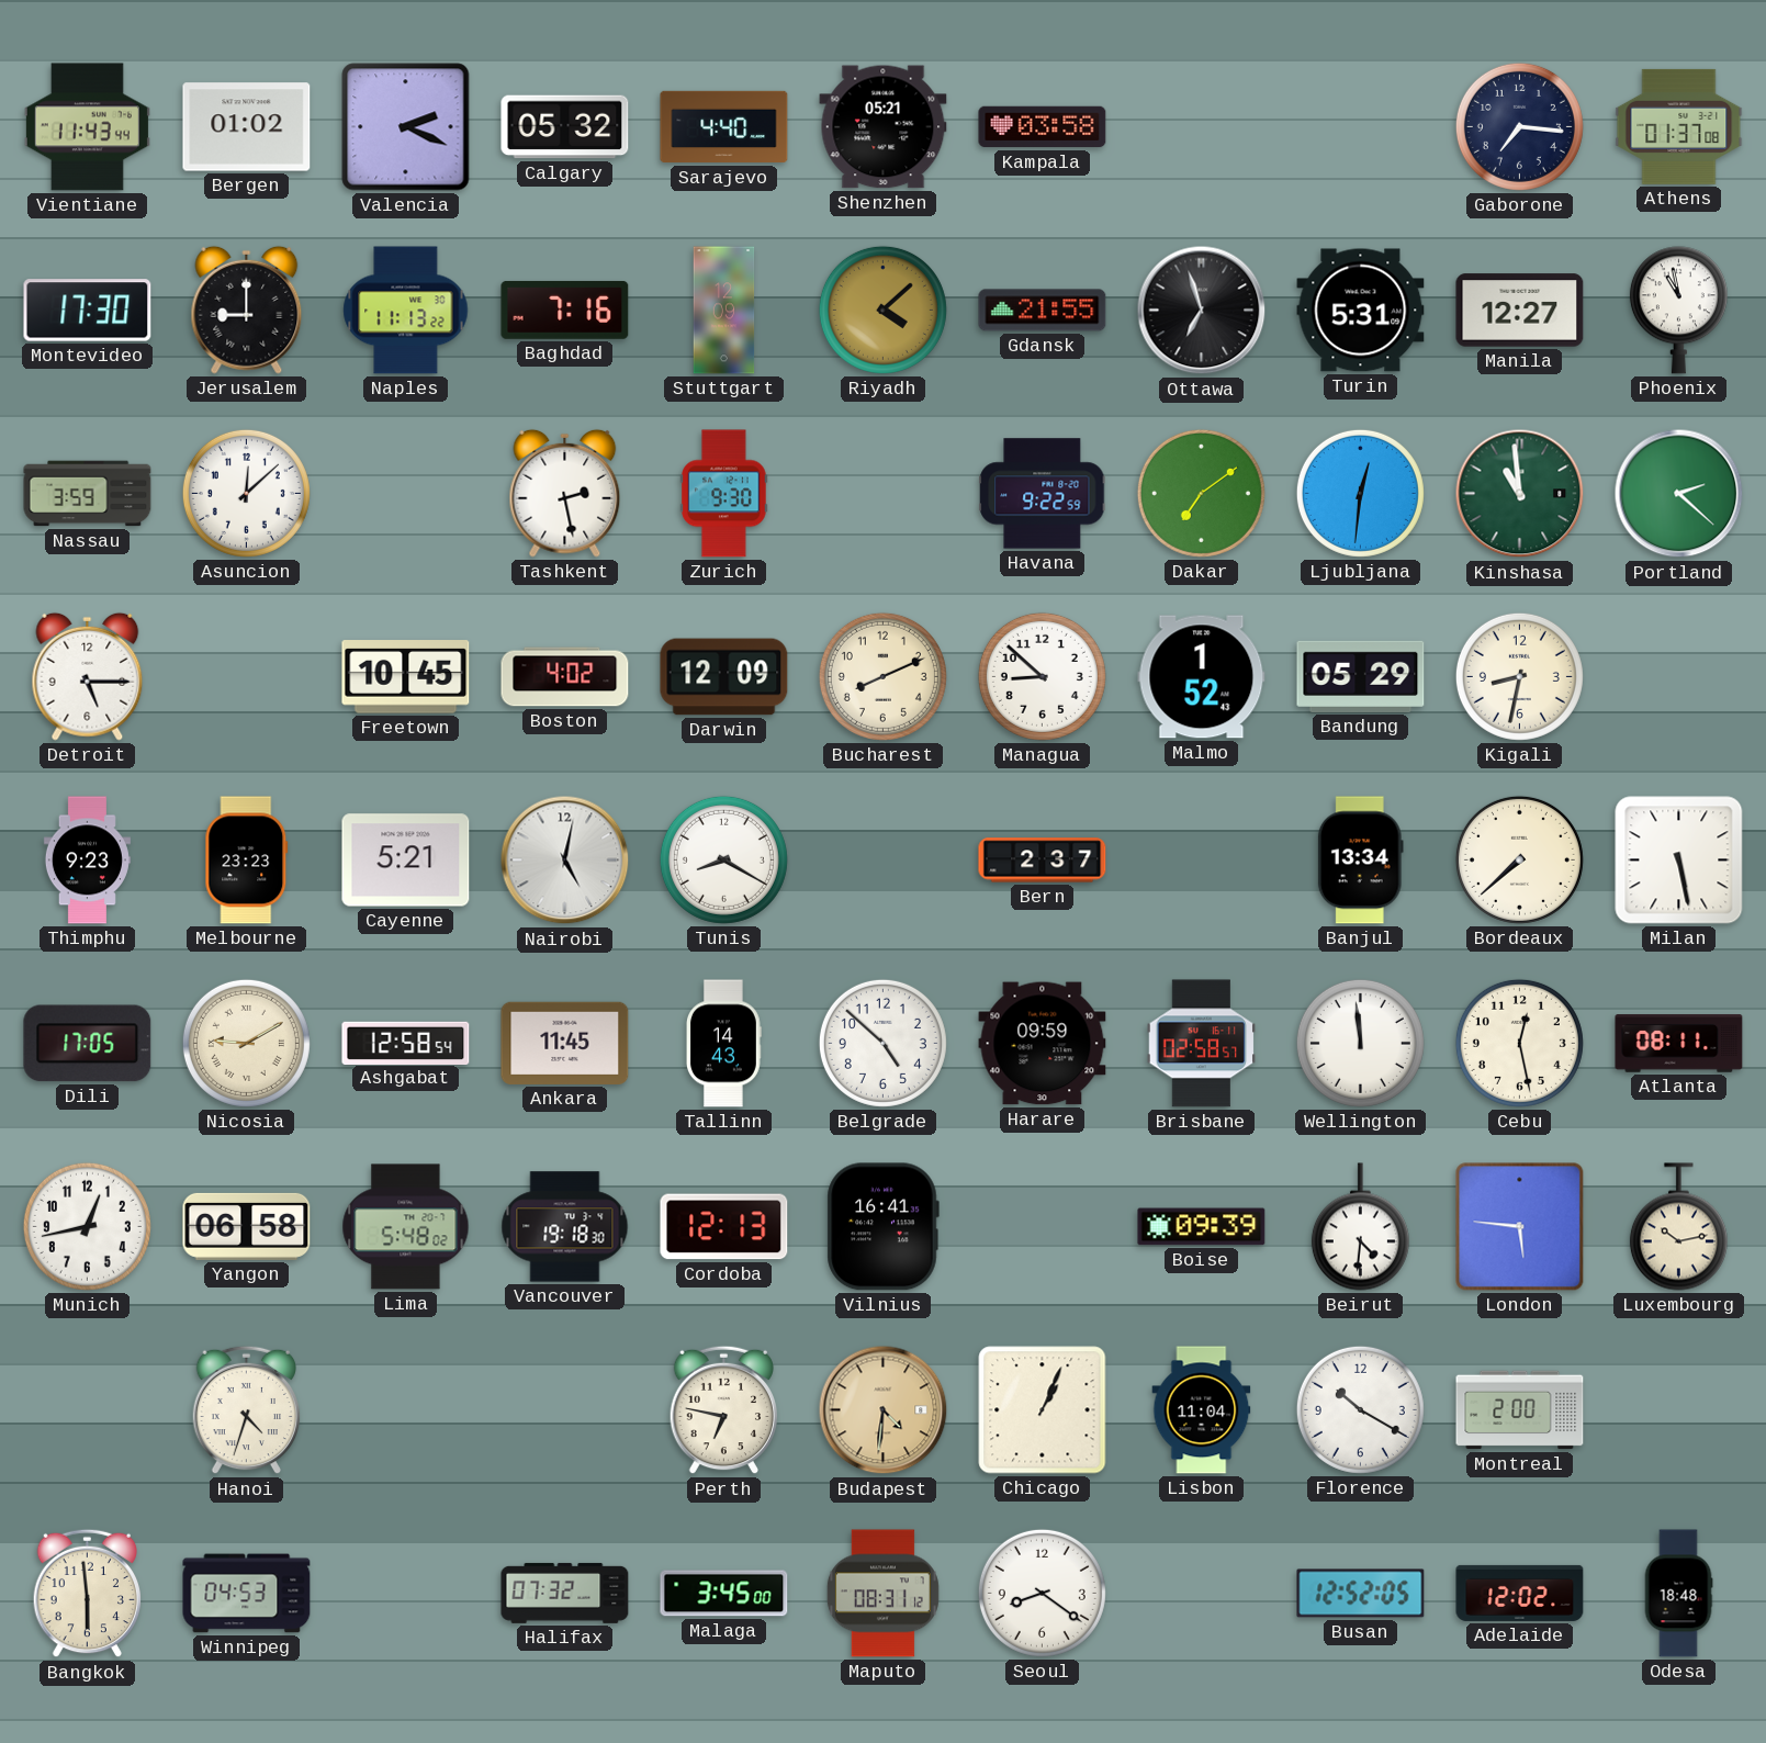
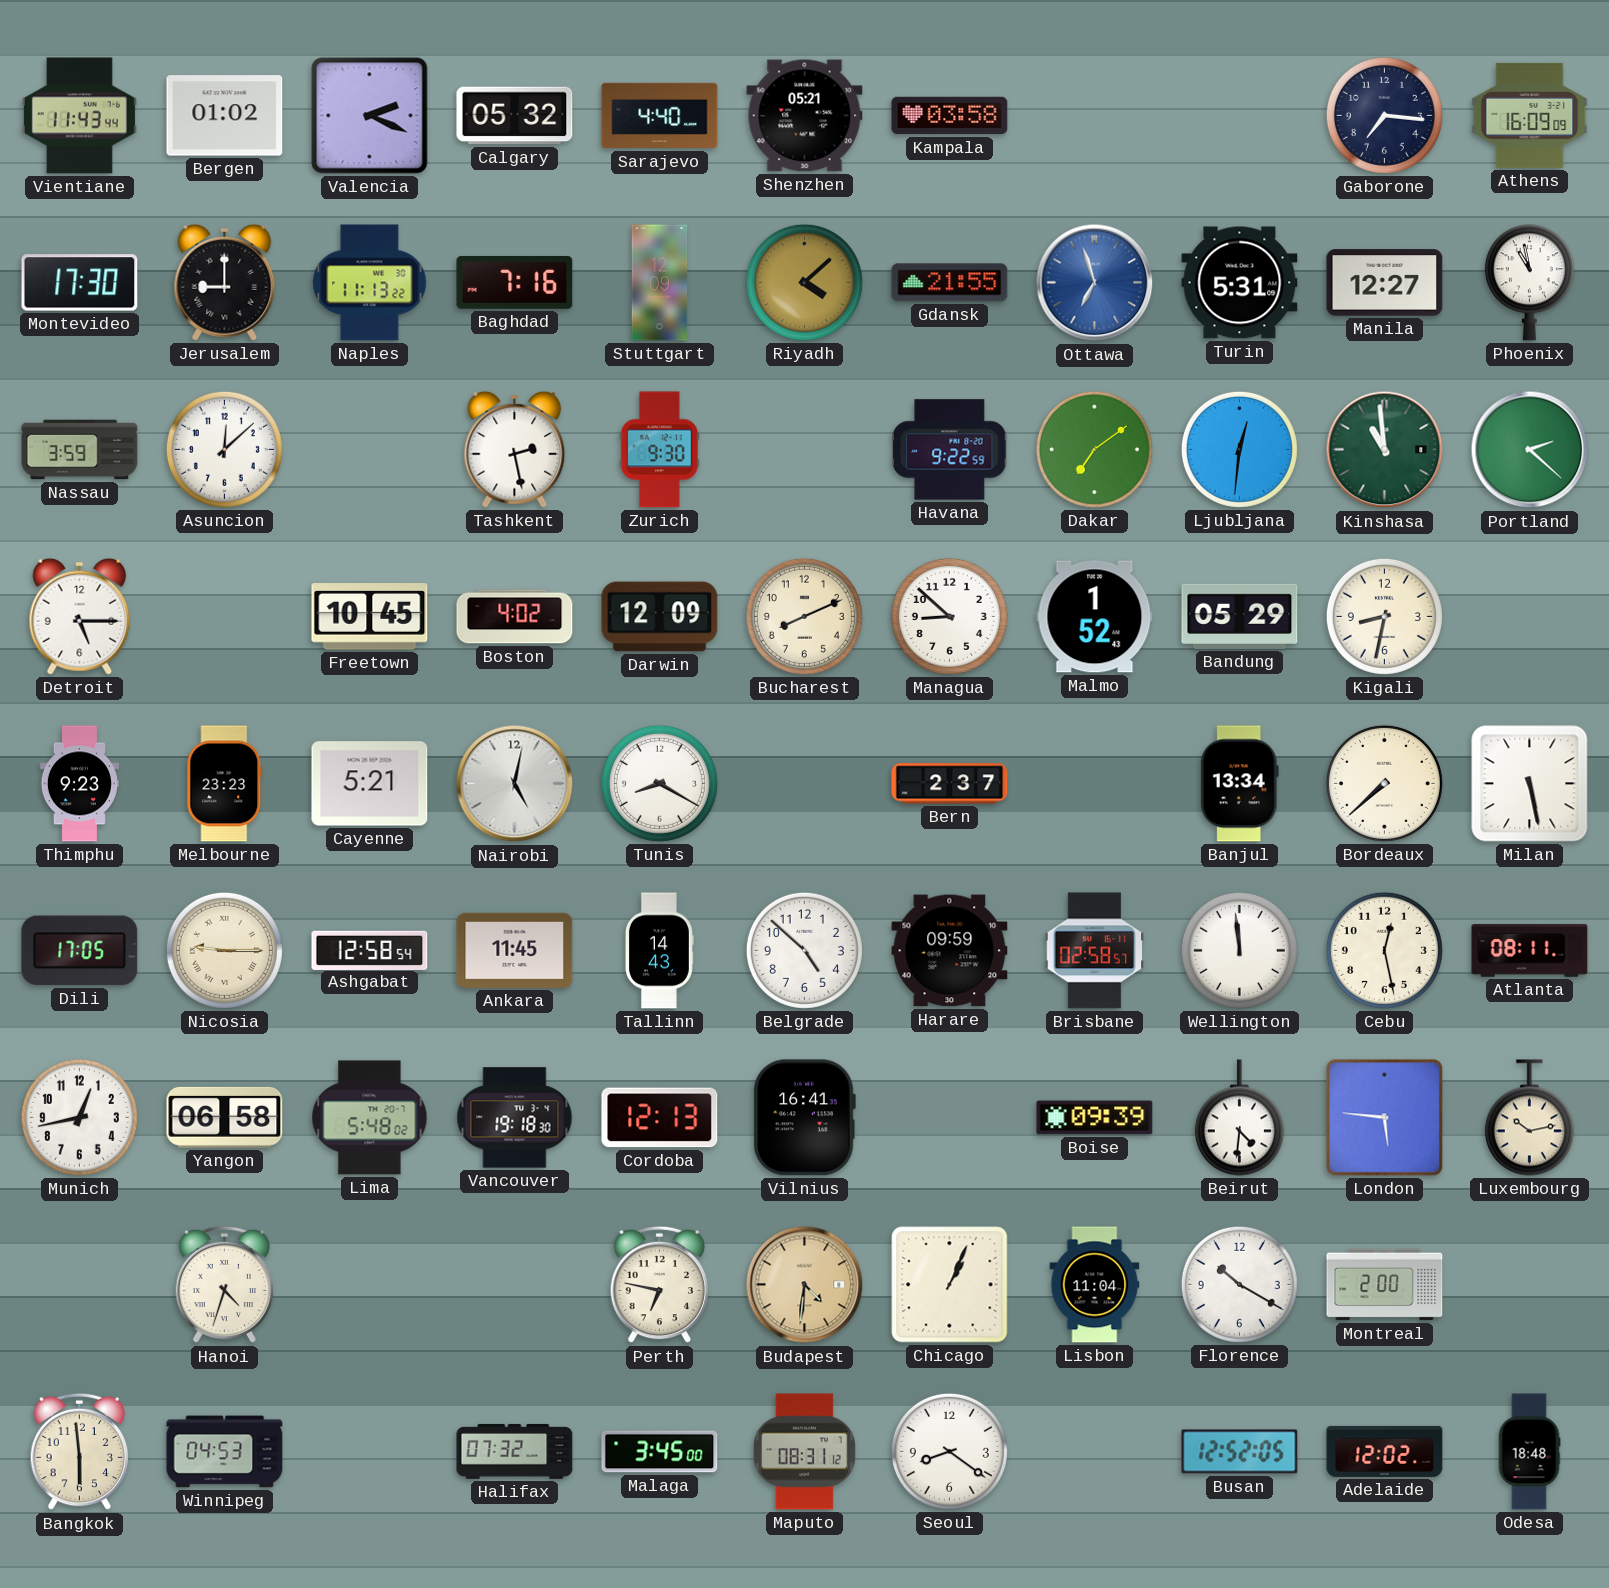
Athens: 01:37 -> 16:09
Ottawa dial: black -> blue
Nicosia: 9:10 -> 9:15
